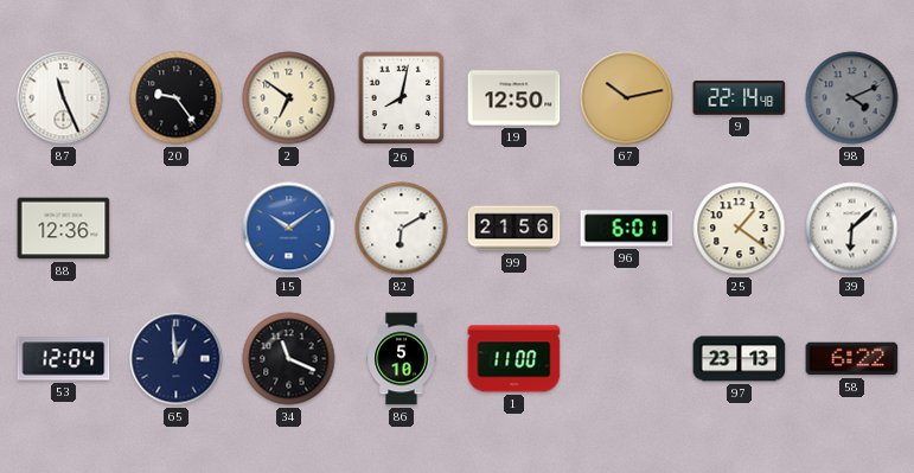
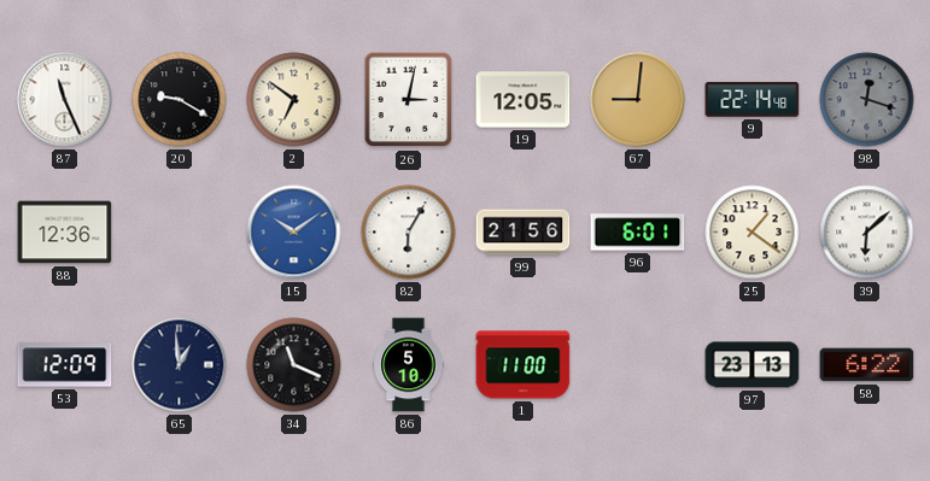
20: 9:24 -> 9:20
26: 8:02 -> 3:02
19: 12:50 -> 12:05
67: 10:13 -> 9:01
98: 4:11 -> 12:18
82: 6:10 -> 6:05
53: 12:04 -> 12:09
